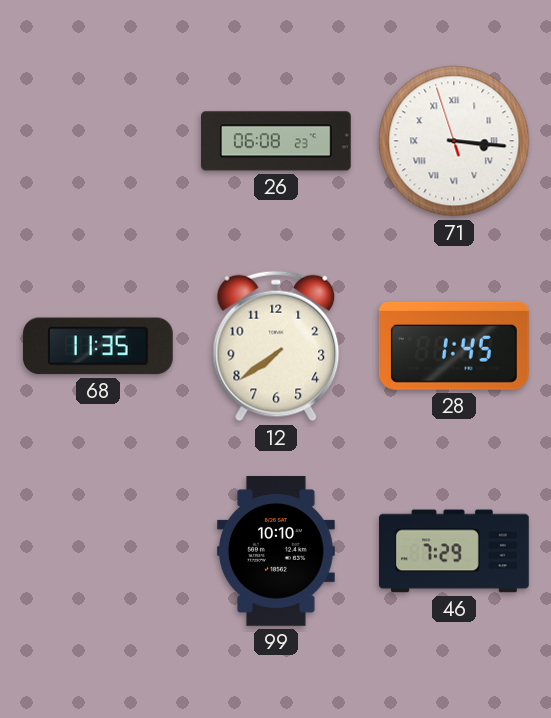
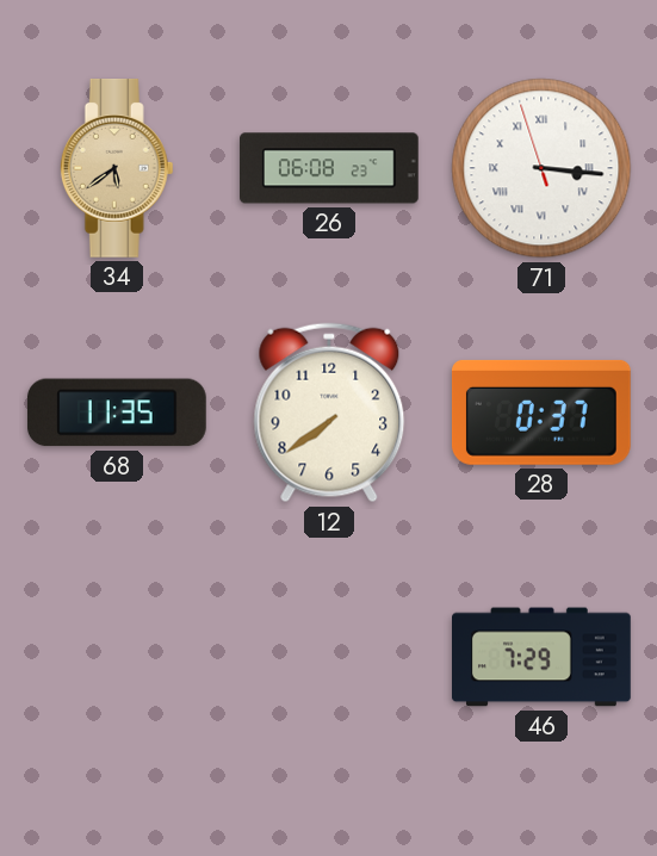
34: none -> 5:39
28: 1:45 -> 0:37
99: 10:10 -> none
